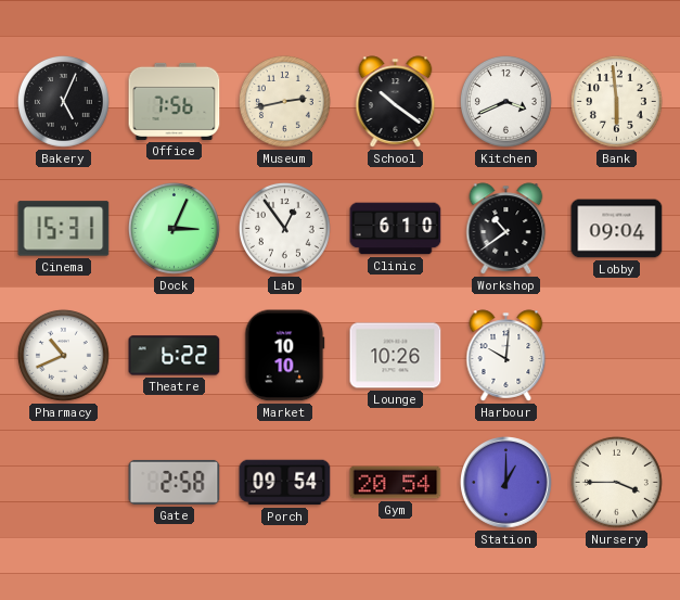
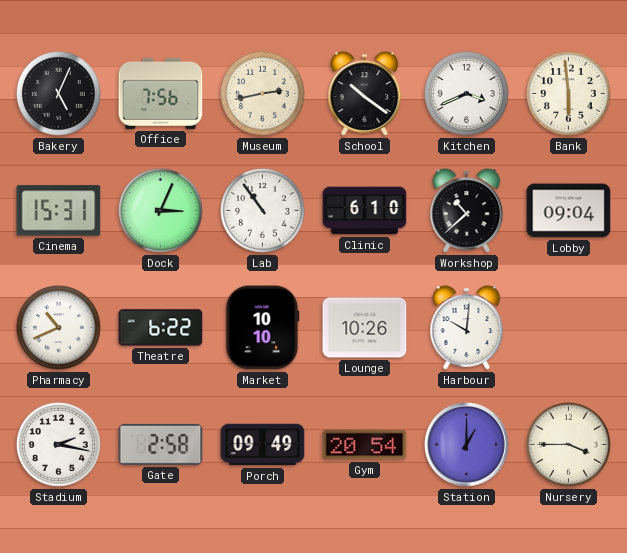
Lab: 12:54 -> 10:54
Workshop: 10:39 -> 10:38
Stadium: none -> 2:17
Porch: 09:54 -> 09:49
